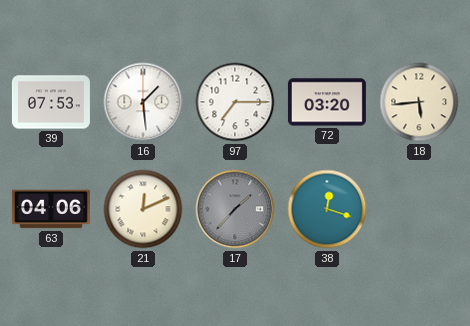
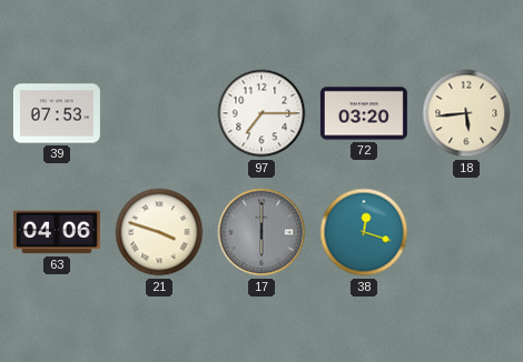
16: 1:29 -> none
21: 12:11 -> 3:48
17: 1:37 -> 6:00
